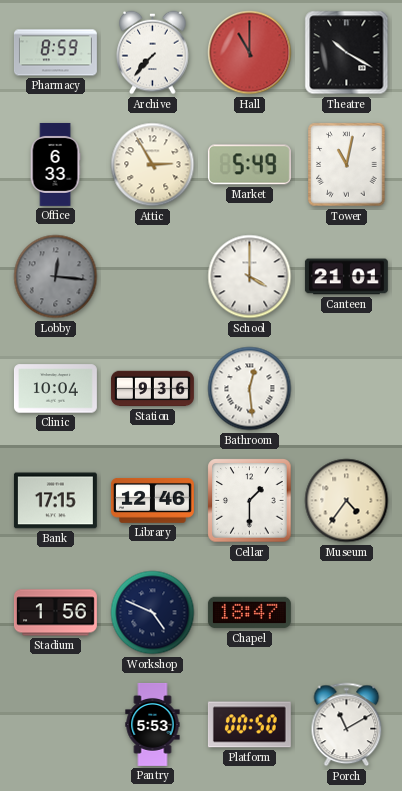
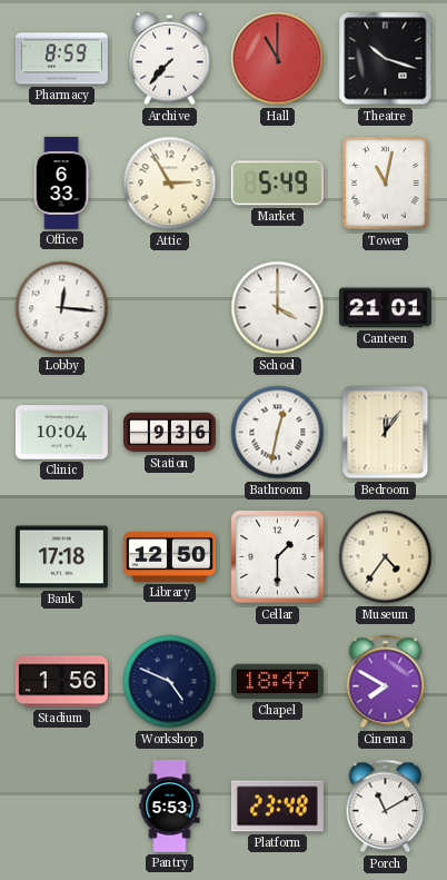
Theatre: 10:20 -> 10:18
Lobby dial: grey -> white
Bathroom: 12:29 -> 12:32
Bedroom: none -> 12:06
Bank: 17:15 -> 17:18
Library: 12:46 -> 12:50
Cinema: none -> 7:50
Platform: 00:50 -> 23:48
